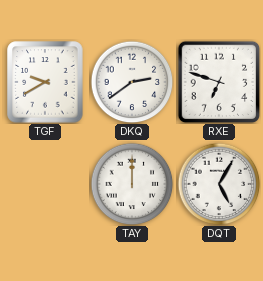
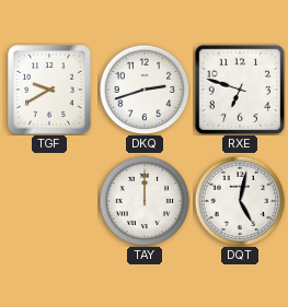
DKQ: 2:39 -> 2:42
DQT: 5:05 -> 5:02
